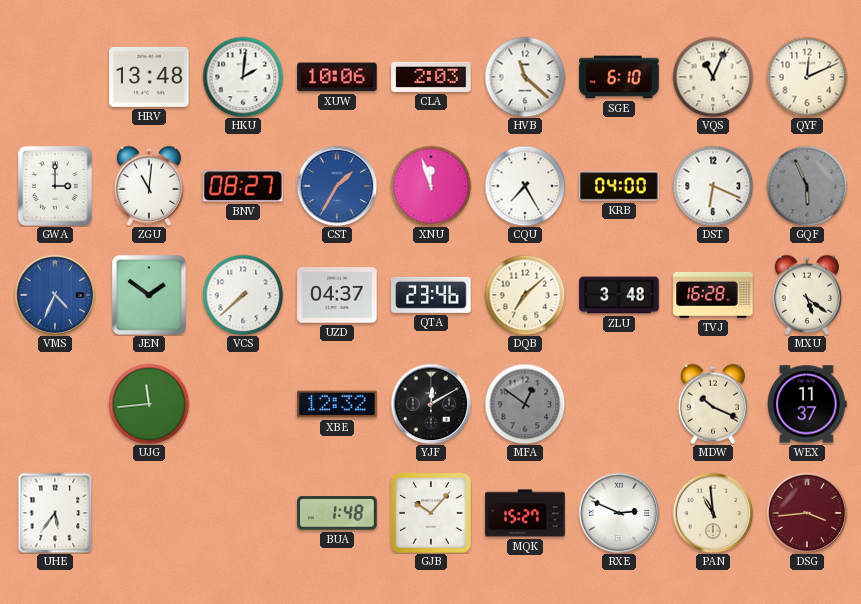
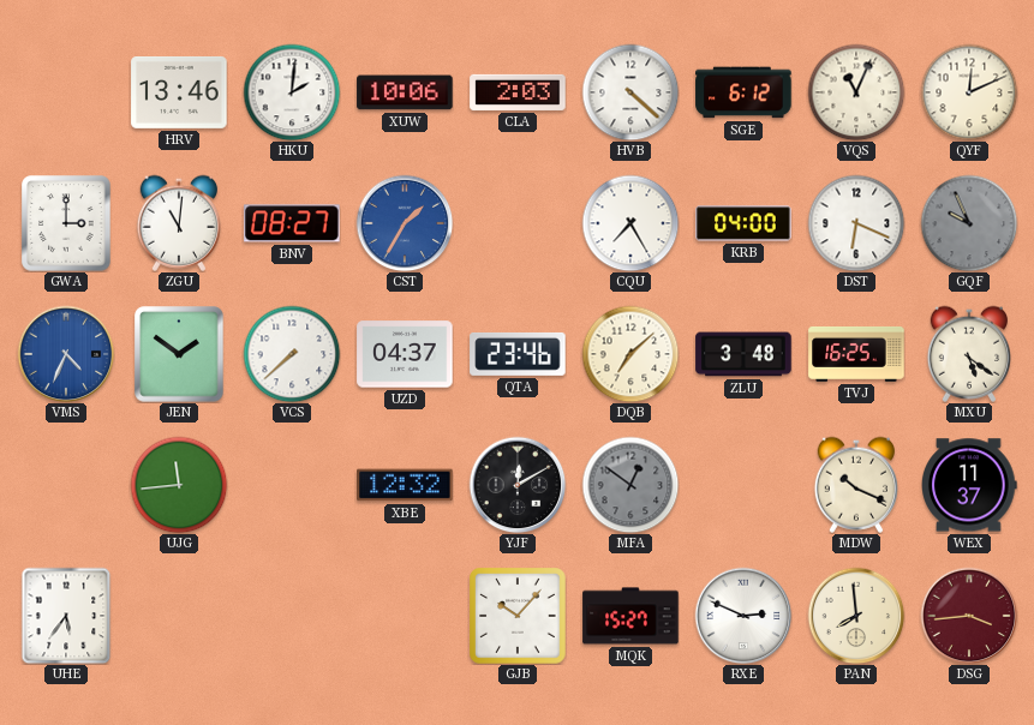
HRV: 13:48 -> 13:46
HVB: 11:22 -> 4:22
SGE: 6:10 -> 6:12
XNU: 11:57 -> none
GQF: 5:56 -> 9:56
TVJ: 16:28 -> 16:25
BUA: 1:48 -> none
PAN: 10:59 -> 7:59
